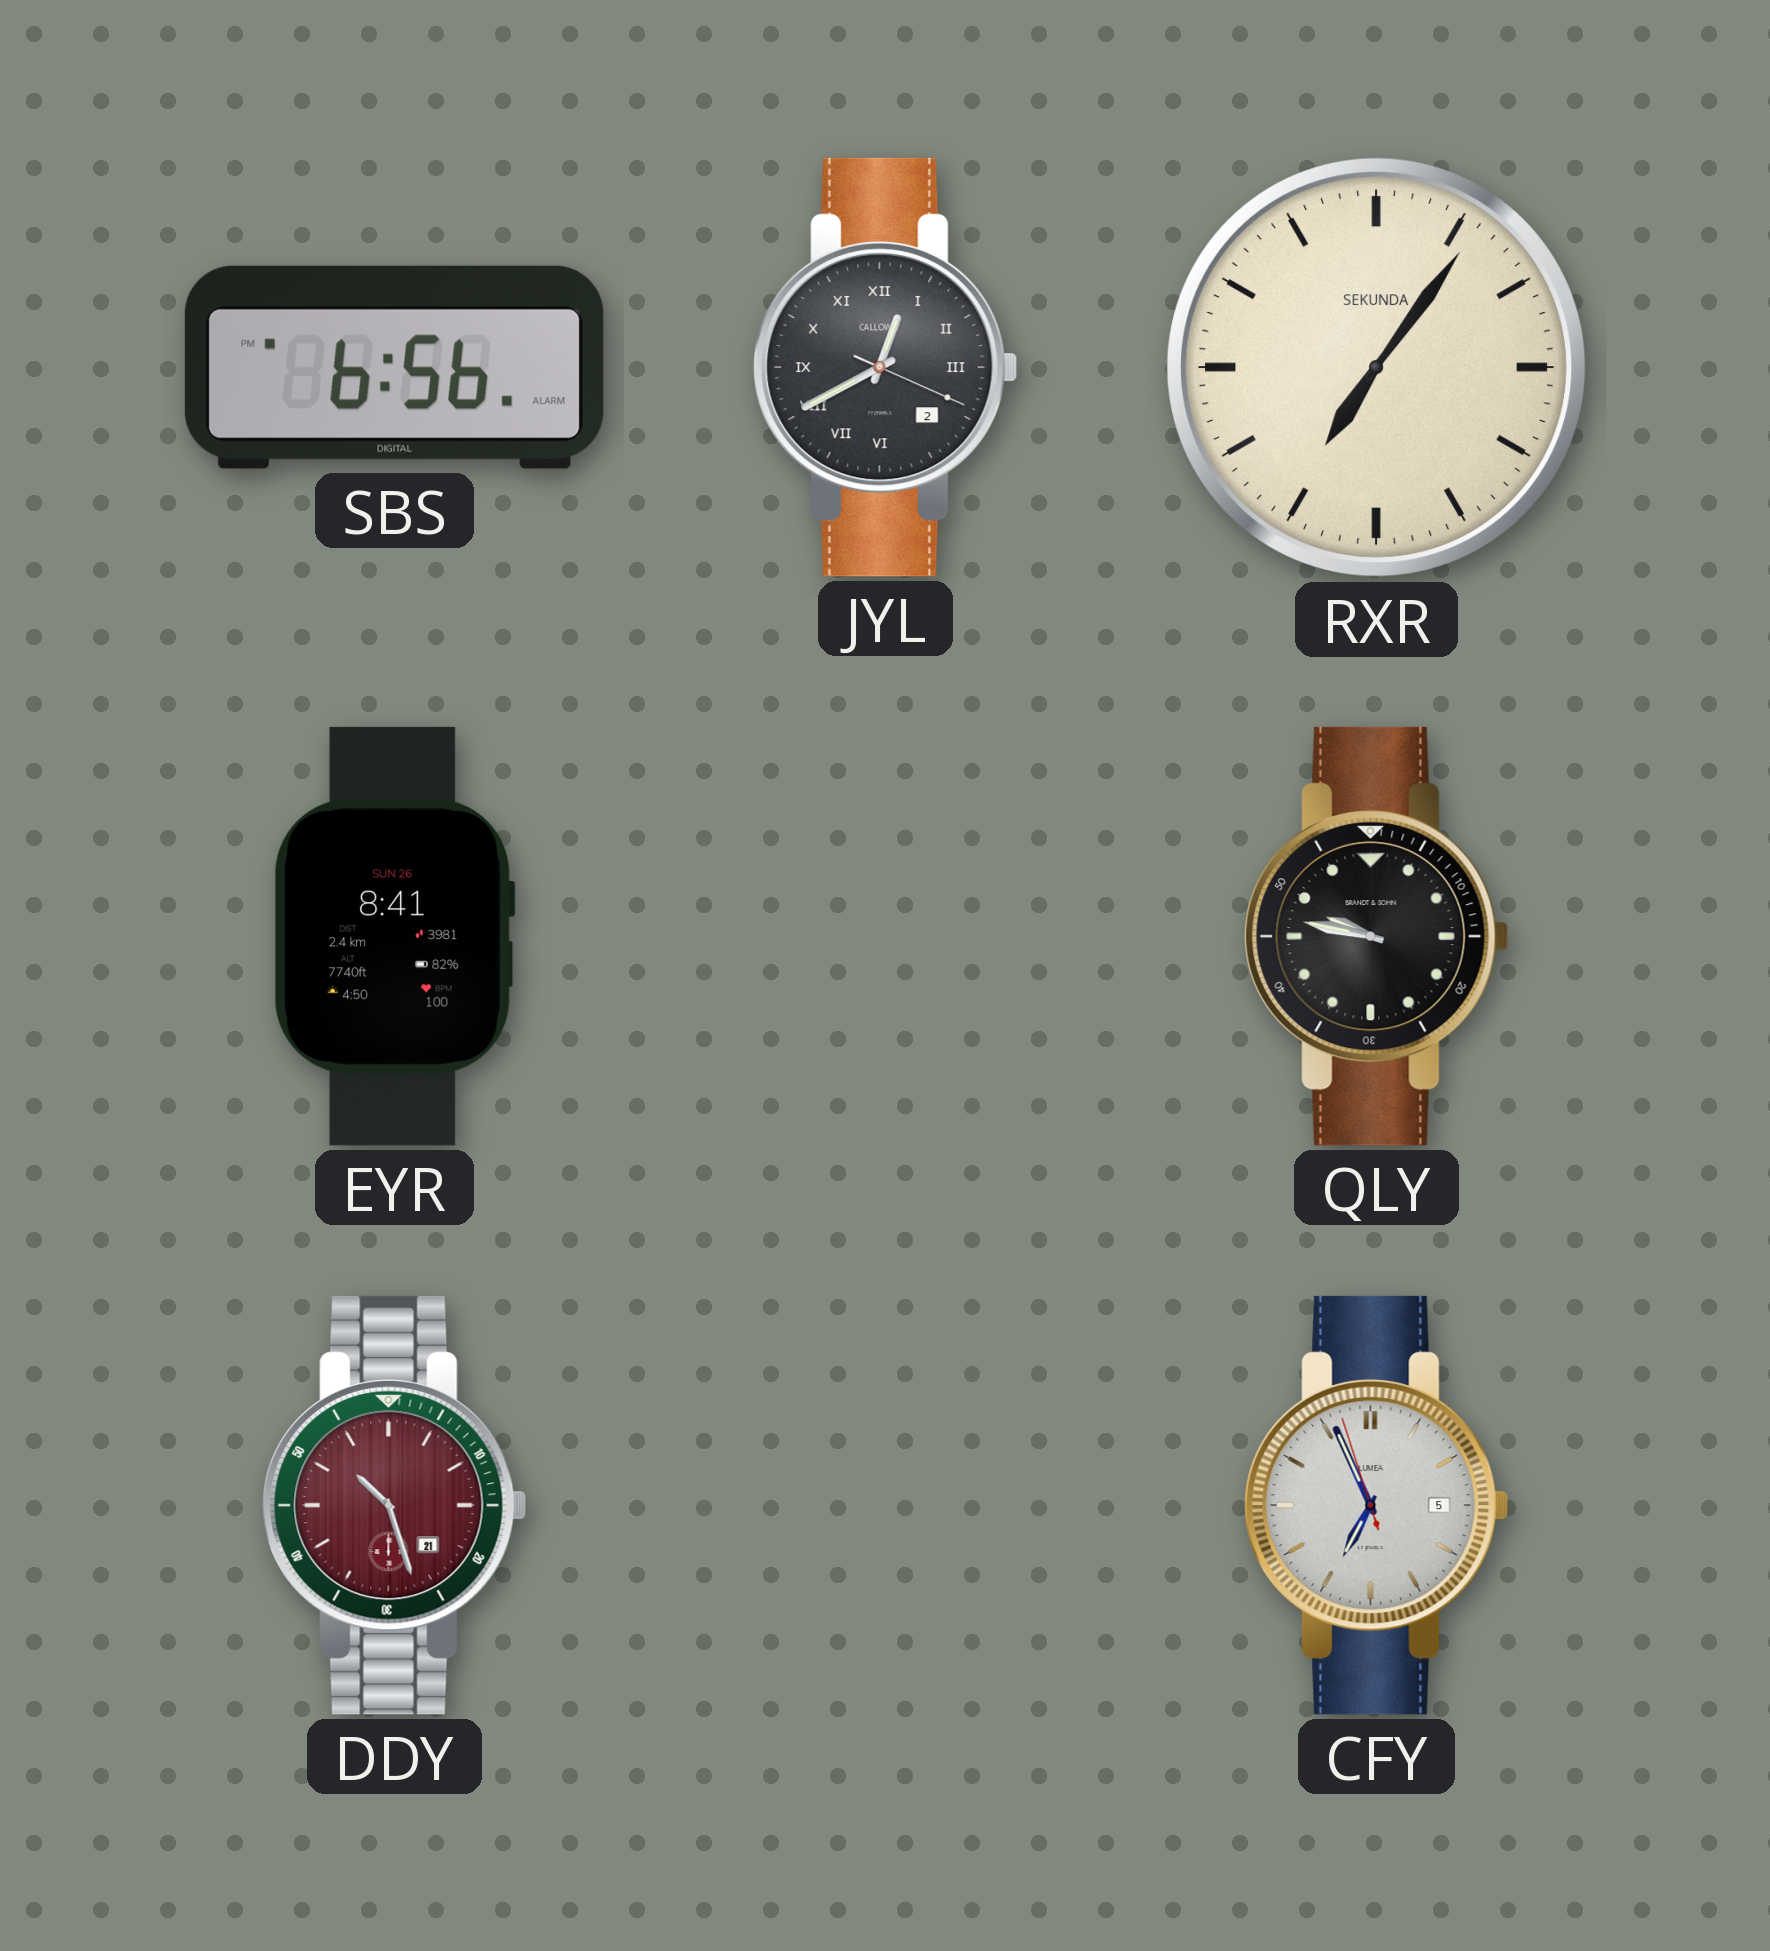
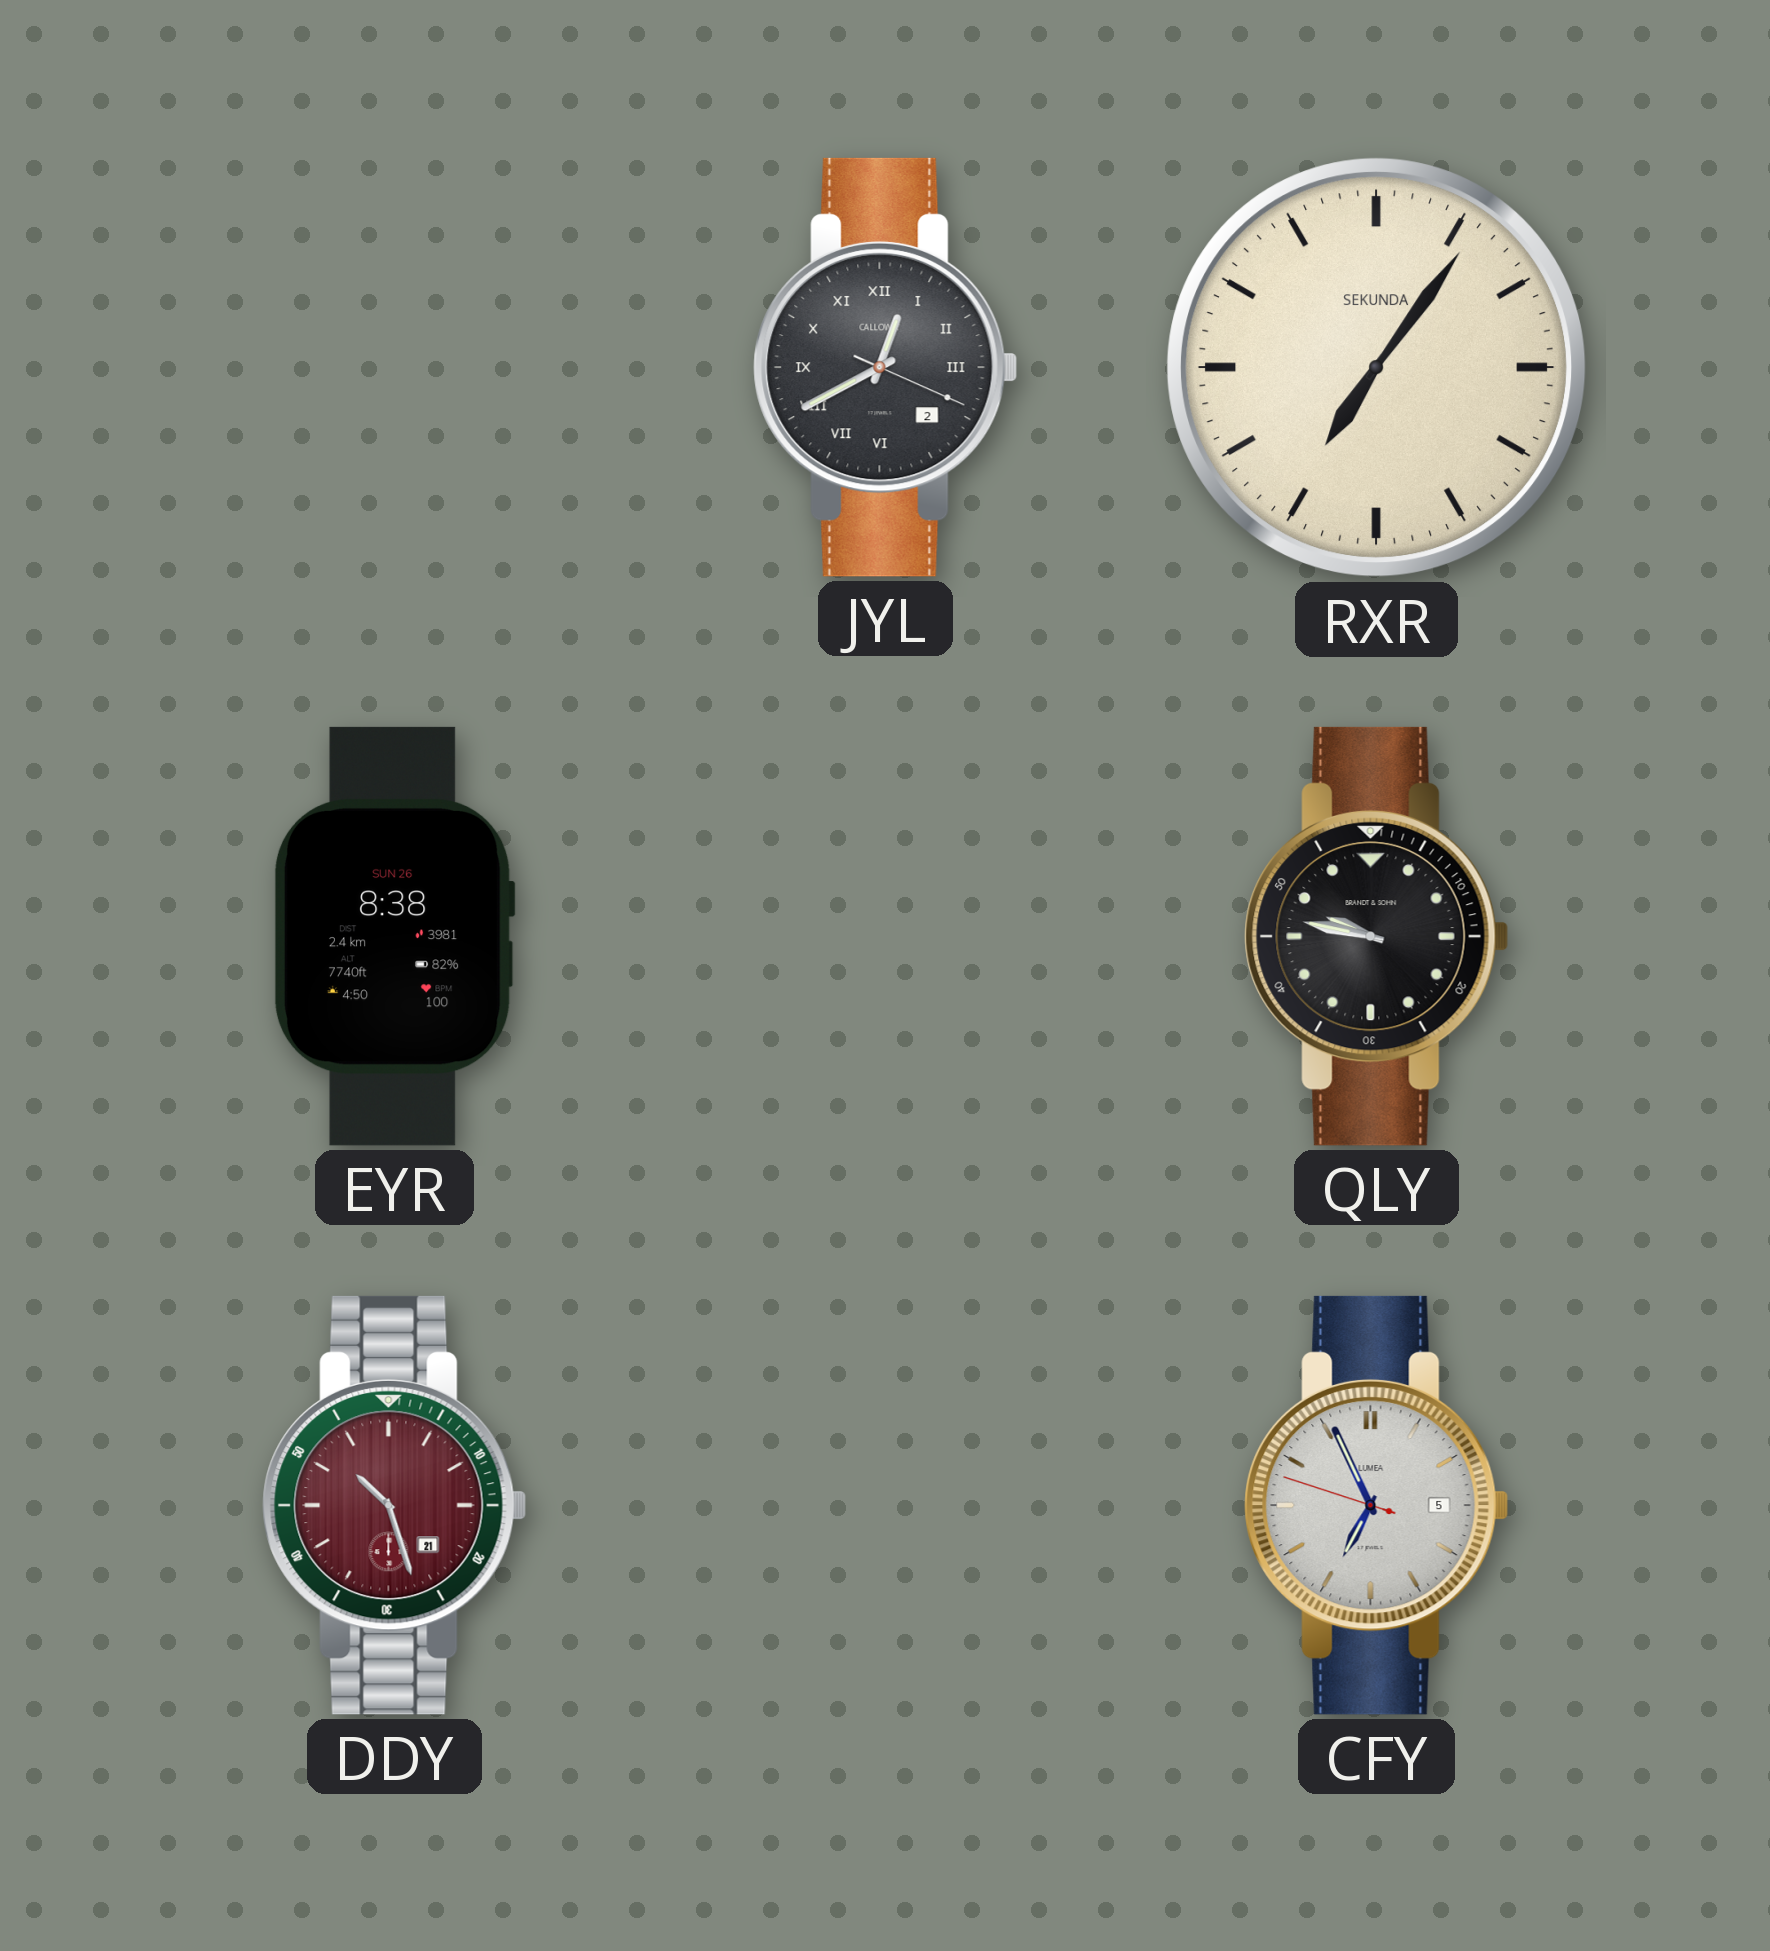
SBS: 6:56 -> none
EYR: 8:41 -> 8:38
CFY: 6:55:57 -> 6:55:48
